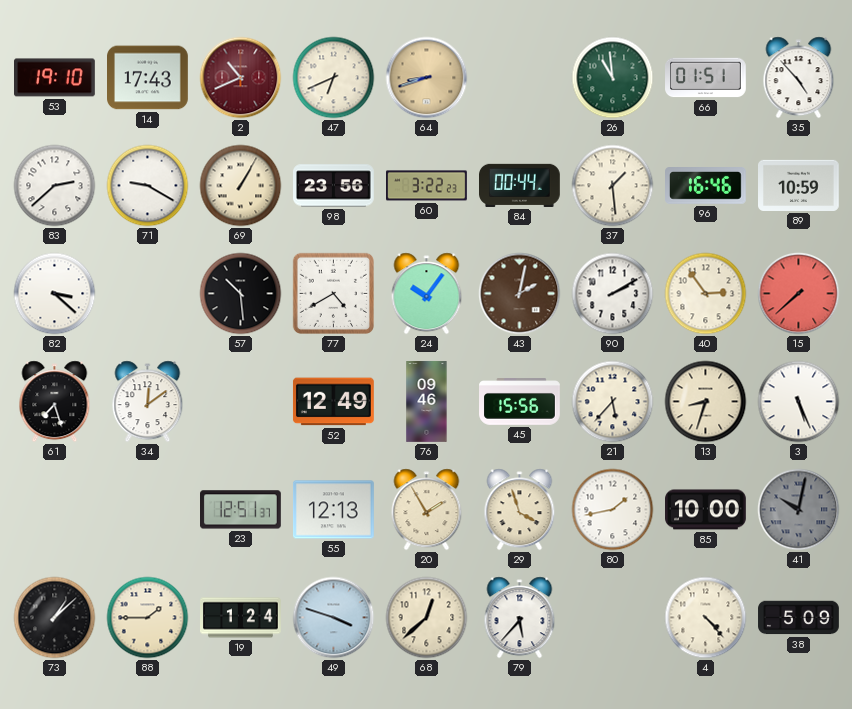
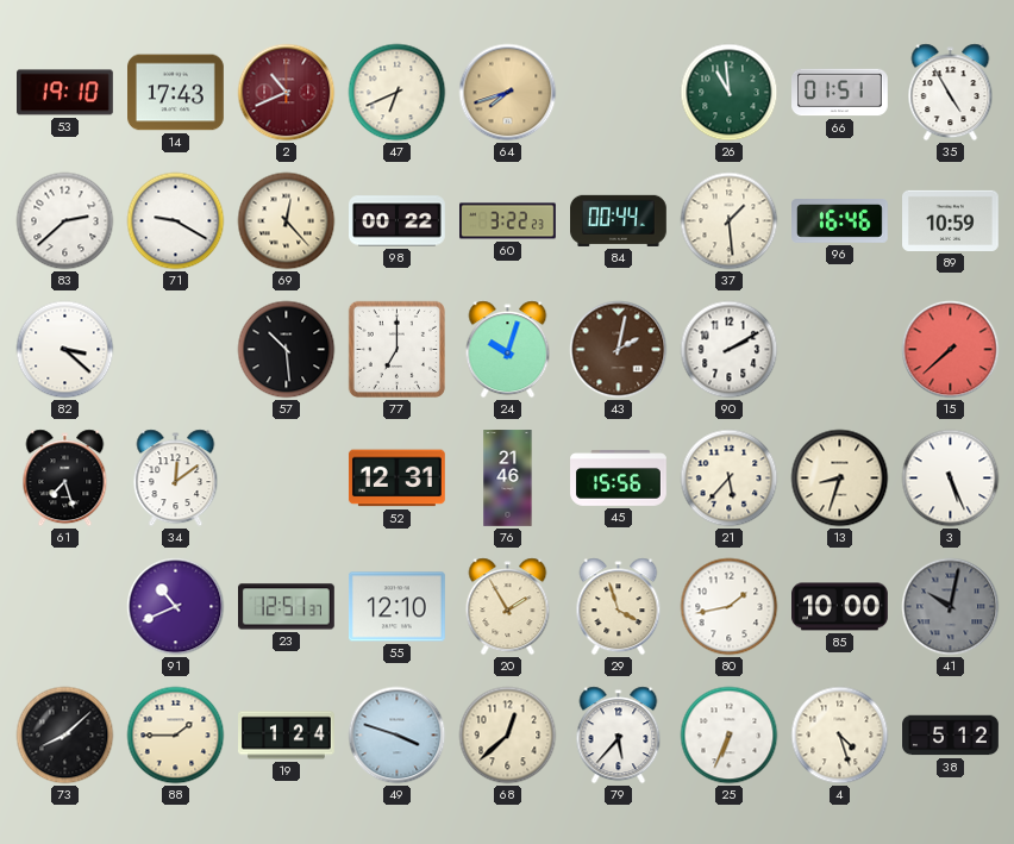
64: 8:42 -> 7:42
35: 4:53 -> 4:55
69: 1:05 -> 12:23
98: 23:56 -> 00:22
77: 4:40 -> 7:00
24: 10:06 -> 10:03
40: 2:54 -> none
52: 12:49 -> 12:31
76: 09:46 -> 21:46
91: none -> 10:41
55: 12:13 -> 12:10
73: 1:08 -> 8:08
25: none -> 6:34
4: 4:23 -> 4:27
38: 5:09 -> 5:12
